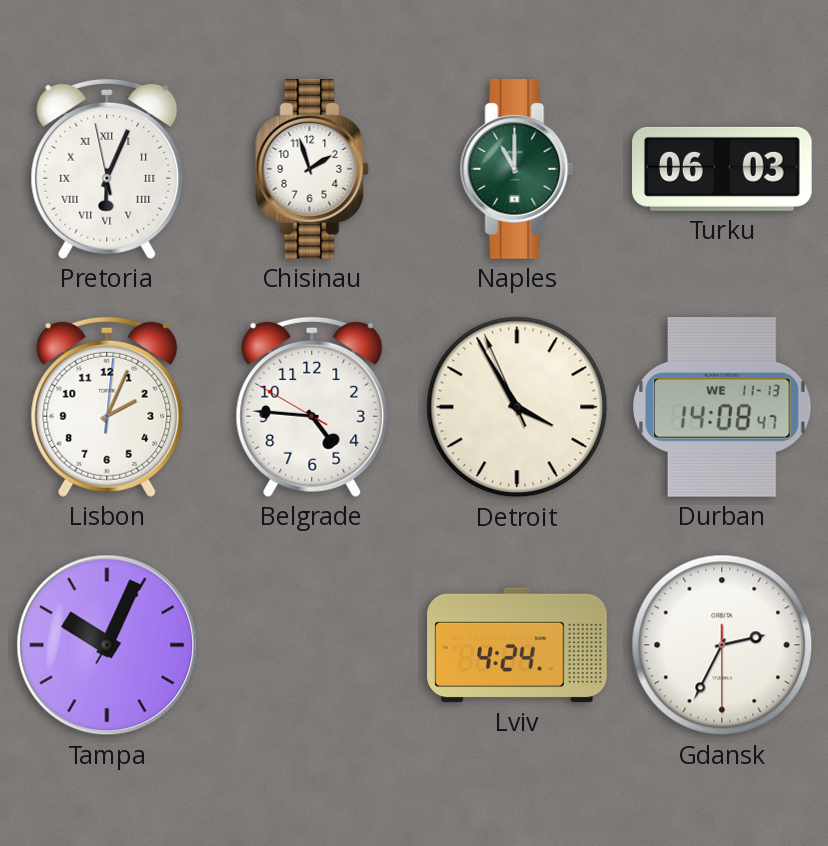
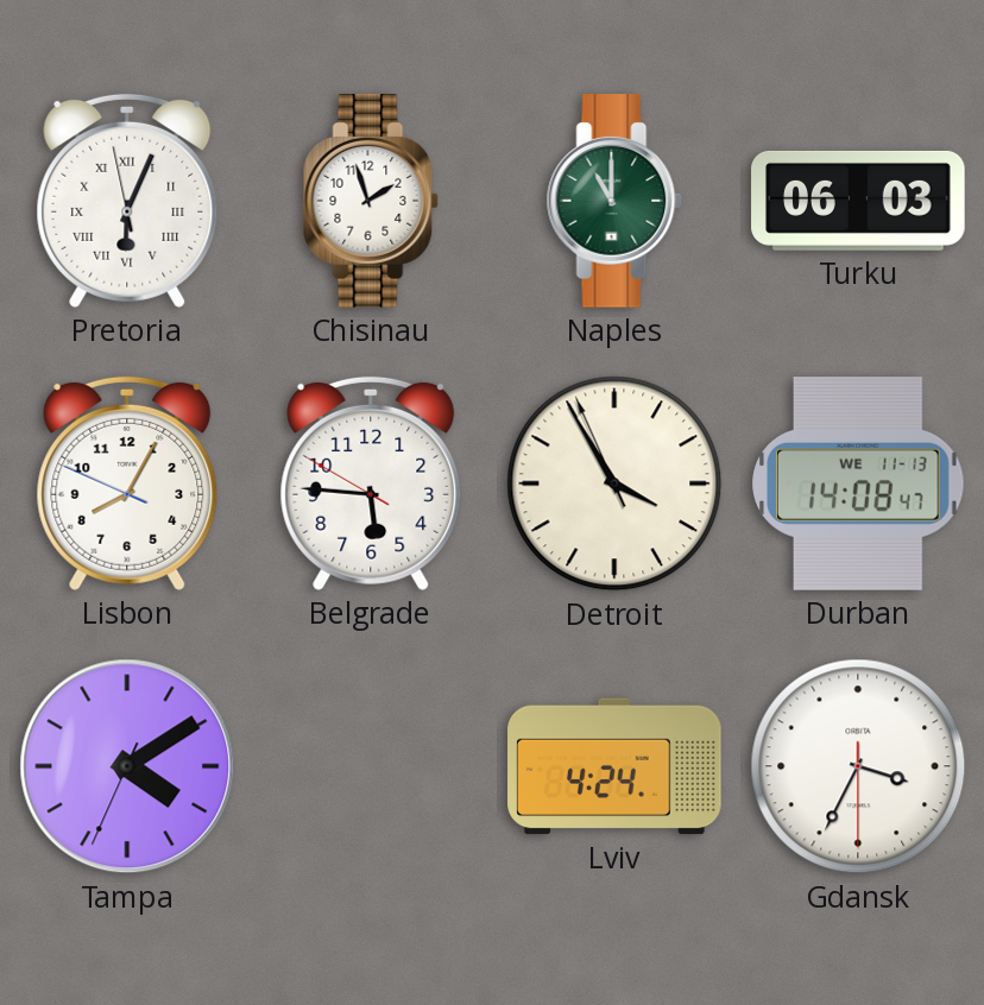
Lisbon: 2:04 -> 8:04
Belgrade: 4:45 -> 5:45
Tampa: 10:04 -> 4:09
Gdansk: 2:34 -> 3:34
